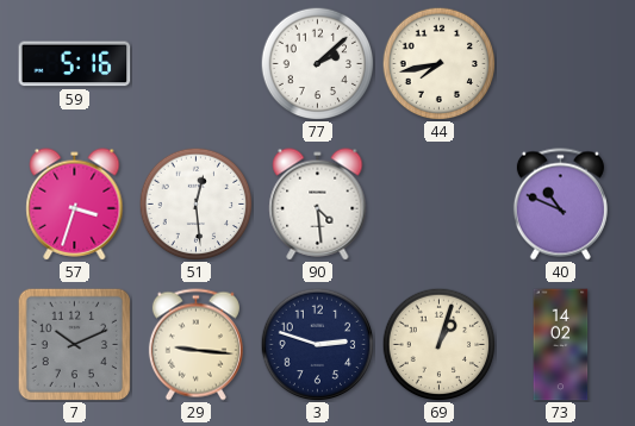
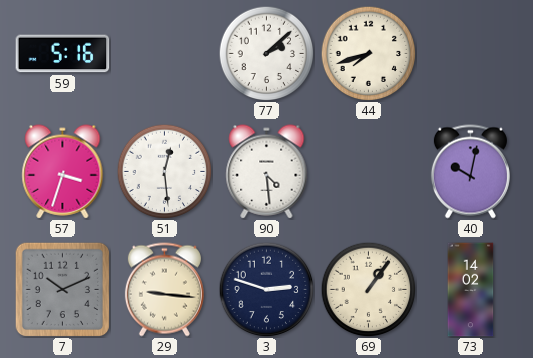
44: 7:43 -> 7:42
40: 10:49 -> 10:02
69: 1:03 -> 1:06
